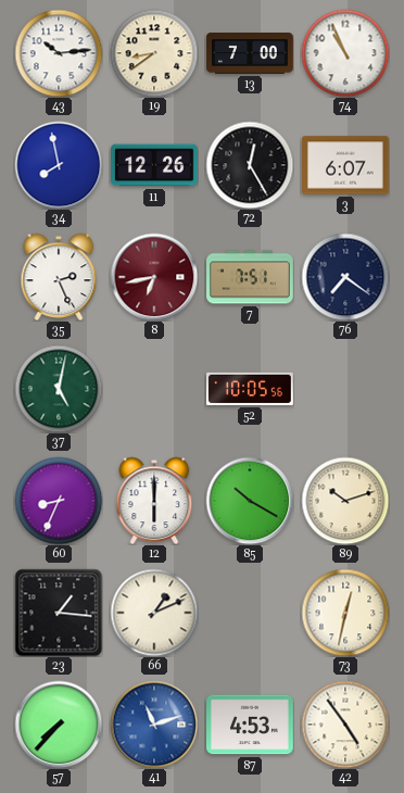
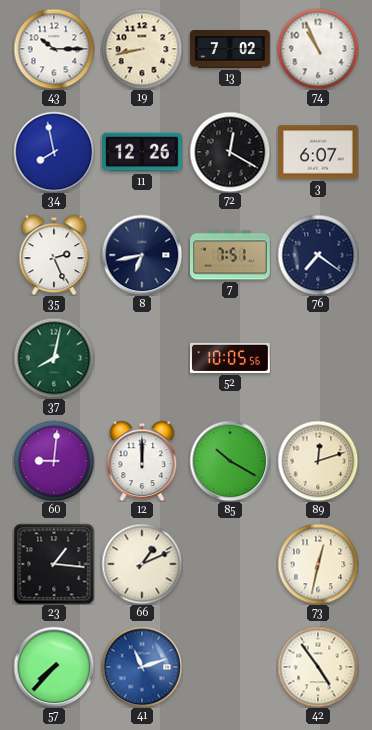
43: 10:14 -> 10:15
19: 8:39 -> 8:43
13: 7:00 -> 7:02
72: 12:25 -> 12:20
8 dial: burgundy -> navy
37: 5:02 -> 8:02
60: 8:34 -> 9:01
12: 6:00 -> 12:00
89: 10:12 -> 12:12
87: 4:53 -> none
